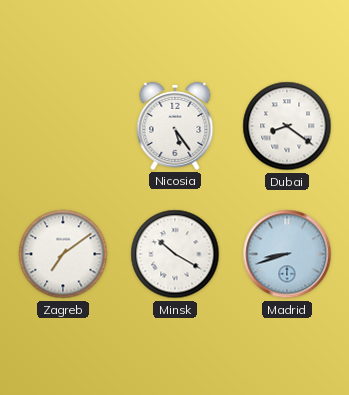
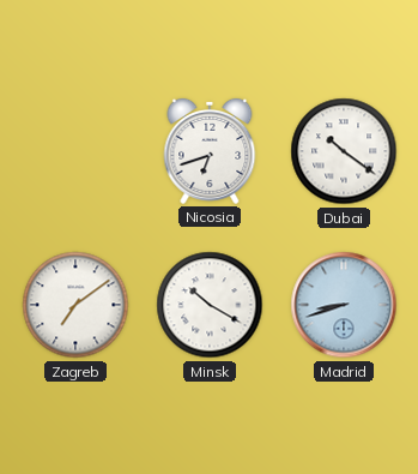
Nicosia: 5:24 -> 6:42
Dubai: 8:21 -> 10:21
